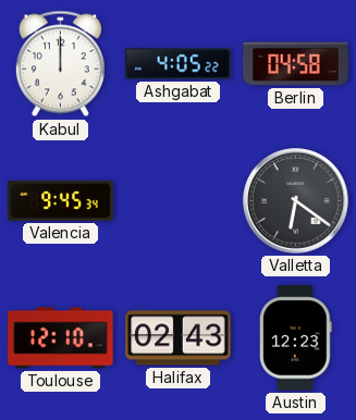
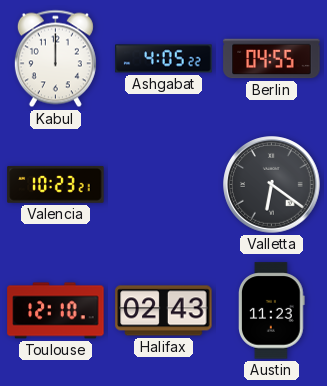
Berlin: 04:58 -> 04:55
Valencia: 9:45 -> 10:23
Austin: 12:23 -> 11:23
